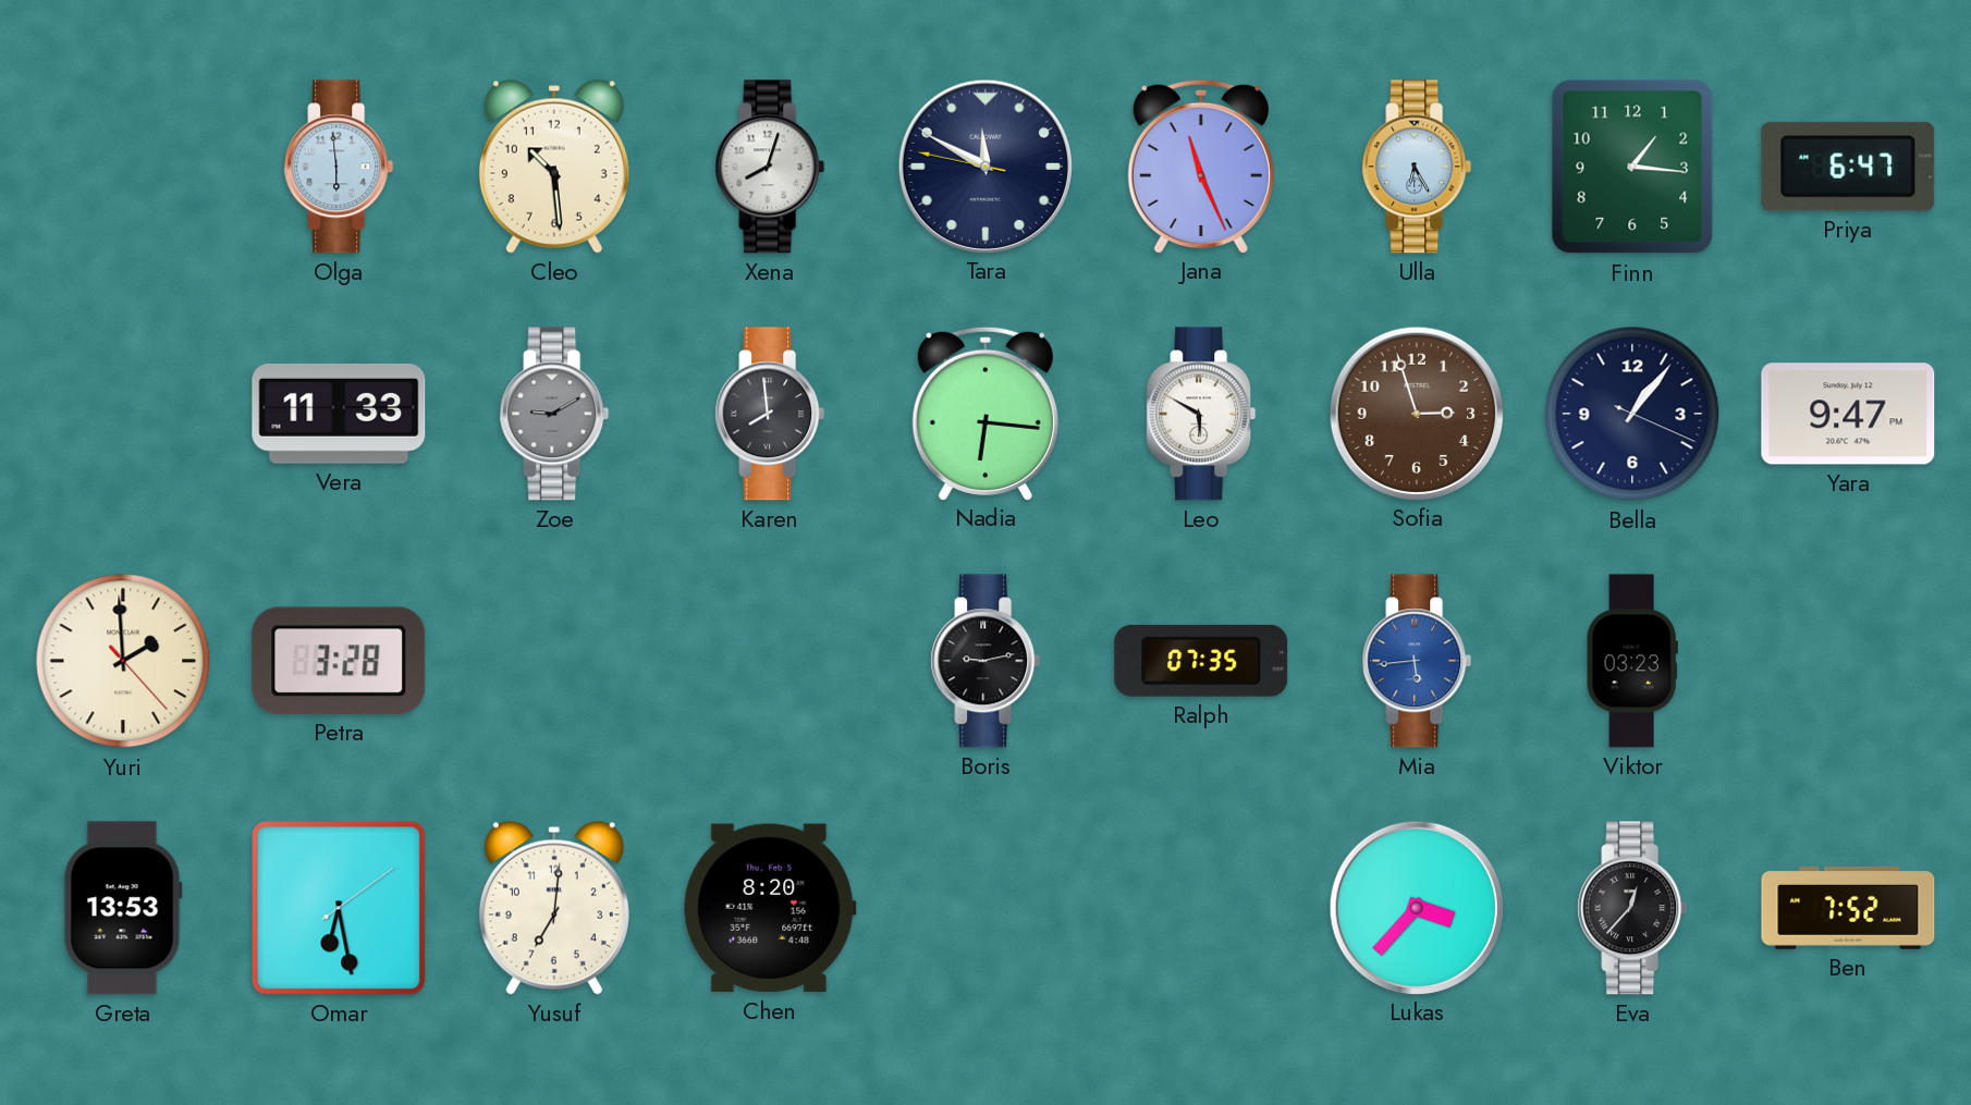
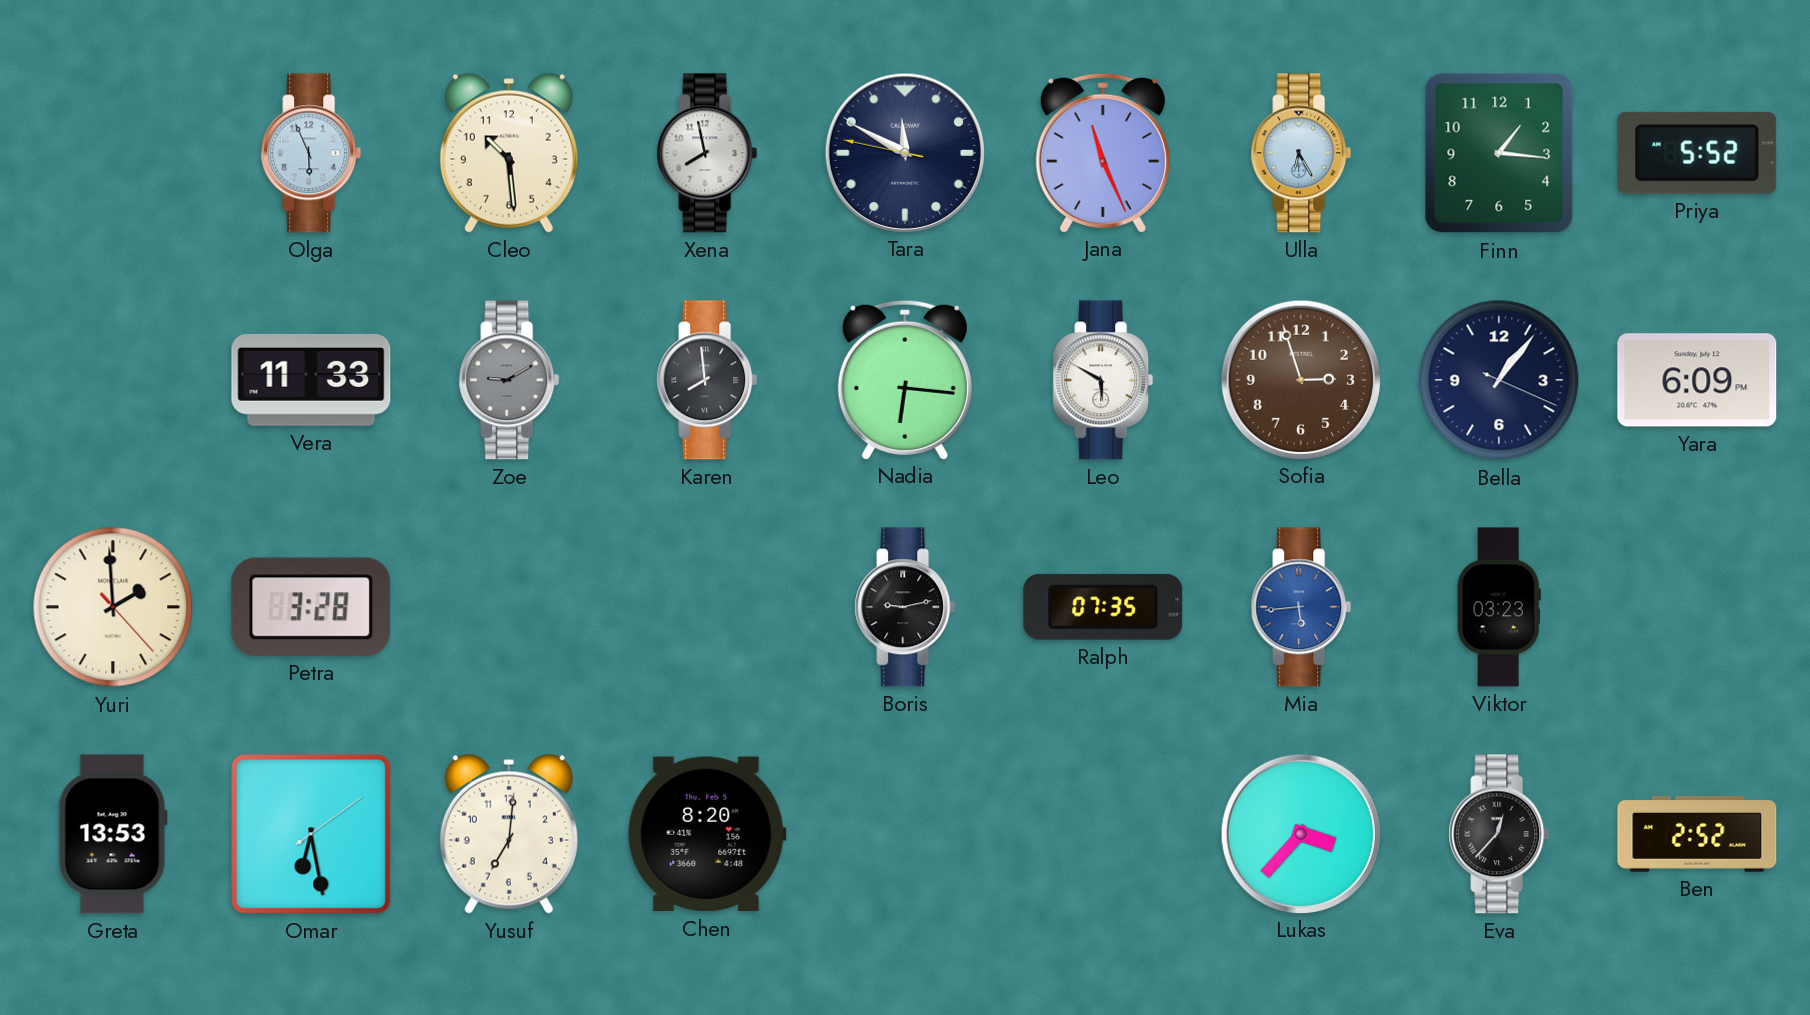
Olga: 5:59 -> 5:56
Xena: 8:03 -> 7:58
Priya: 6:47 -> 5:52
Yara: 9:47 -> 6:09
Ben: 7:52 -> 2:52
